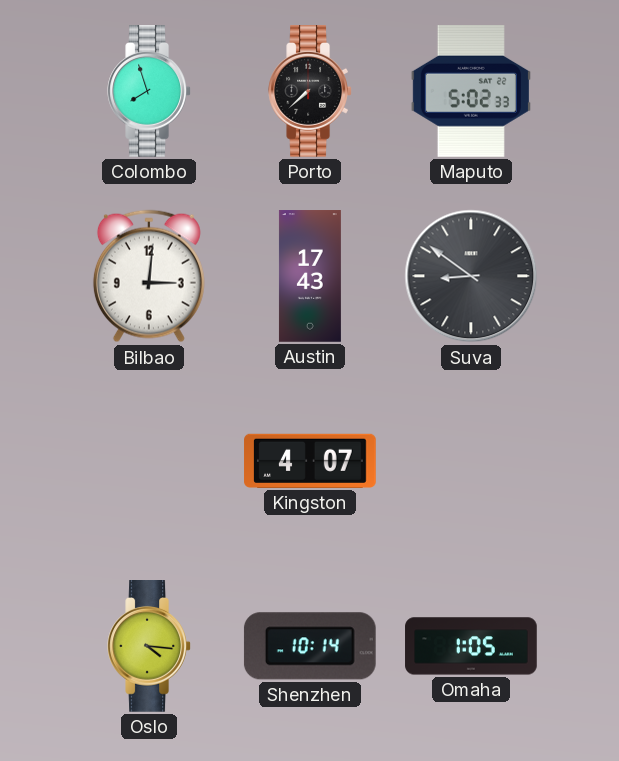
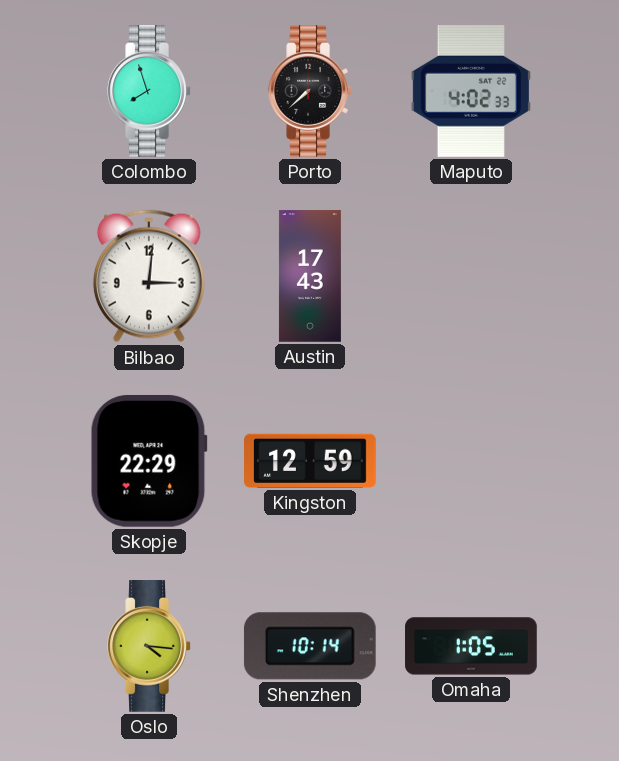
Maputo: 5:02 -> 4:02
Suva: 8:51 -> none
Skopje: none -> 22:29
Kingston: 4:07 -> 12:59
